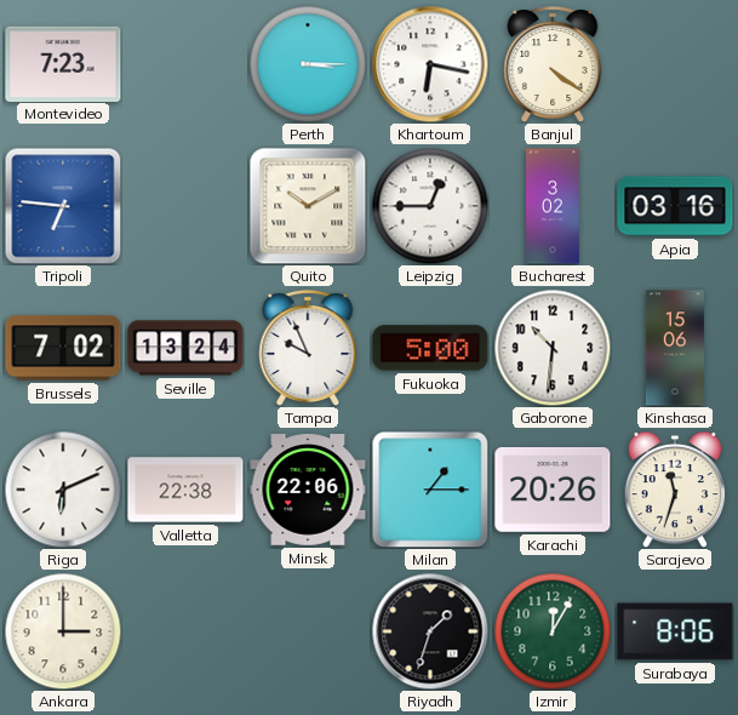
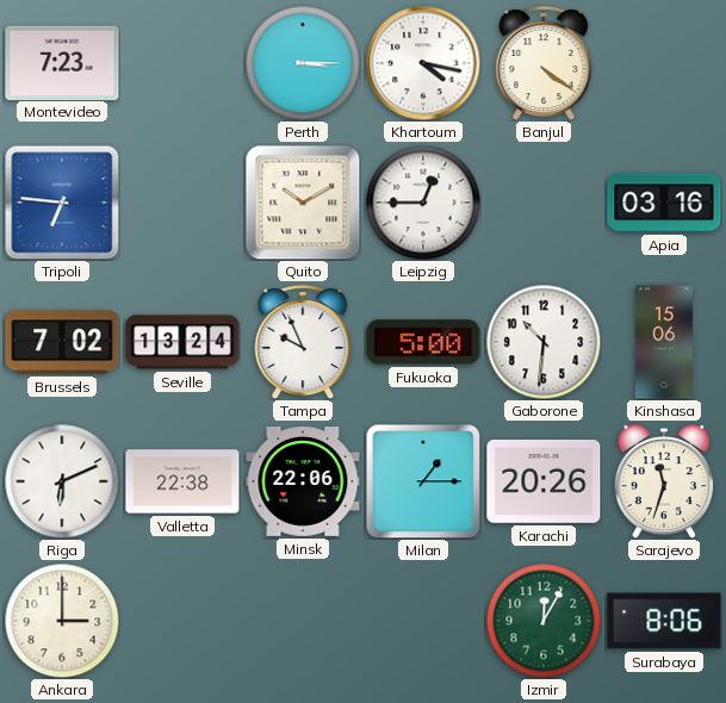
Khartoum: 6:17 -> 4:17
Bucharest: 3:02 -> none
Riyadh: 1:33 -> none
